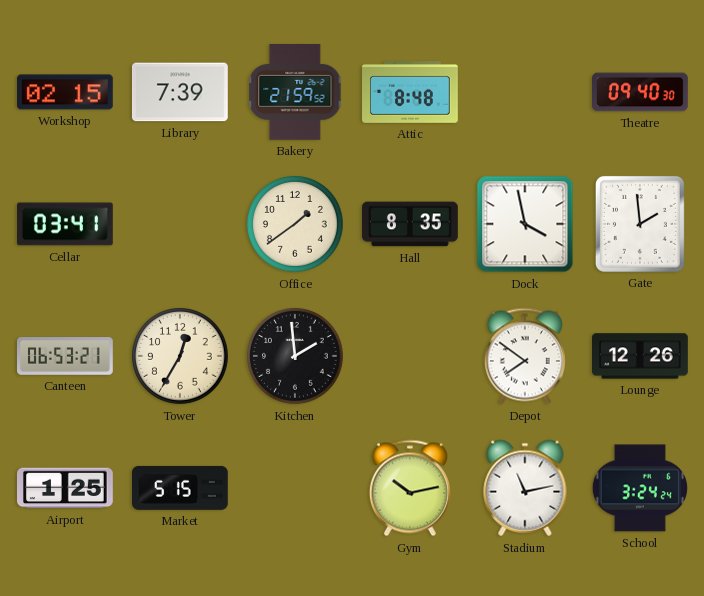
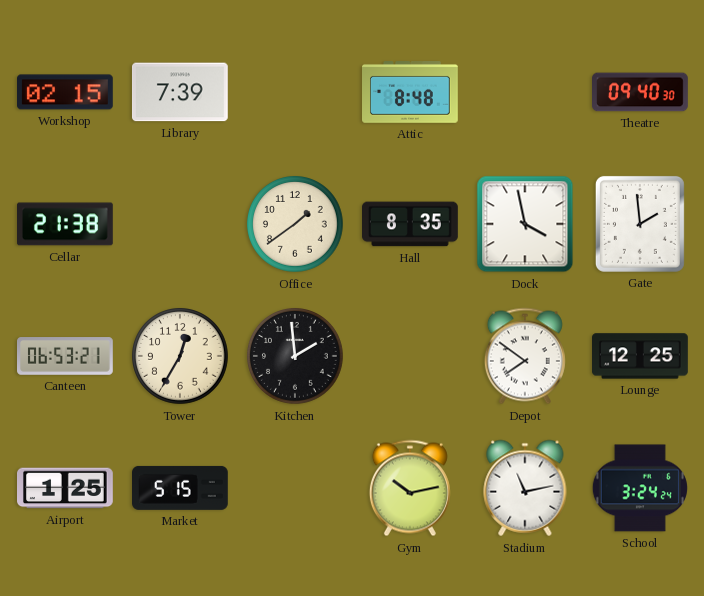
Bakery: 21:59 -> none
Cellar: 03:41 -> 21:38
Lounge: 12:26 -> 12:25
